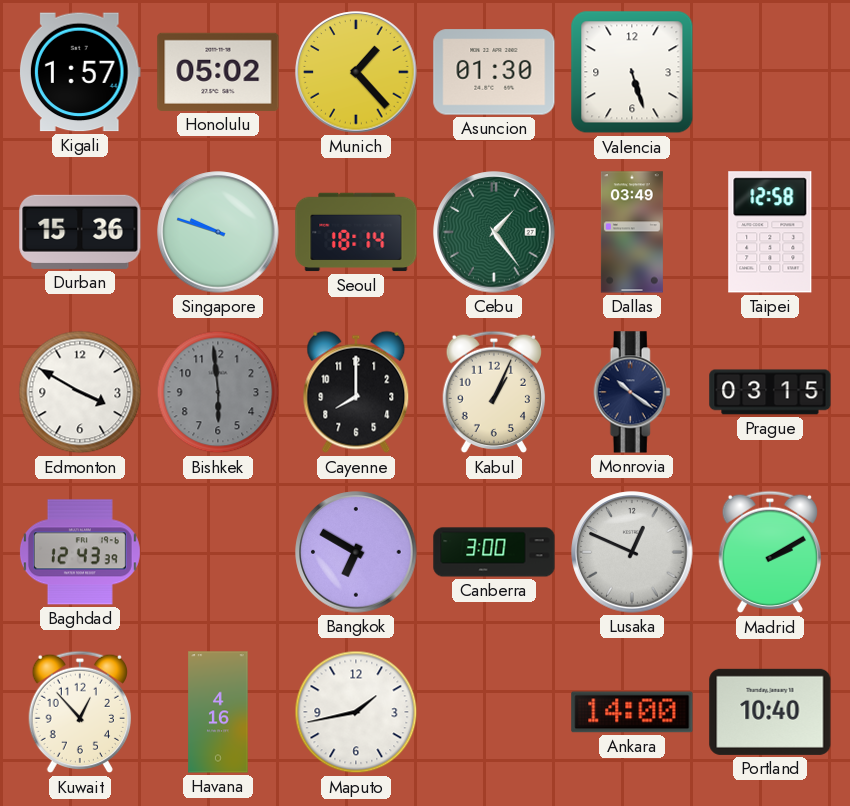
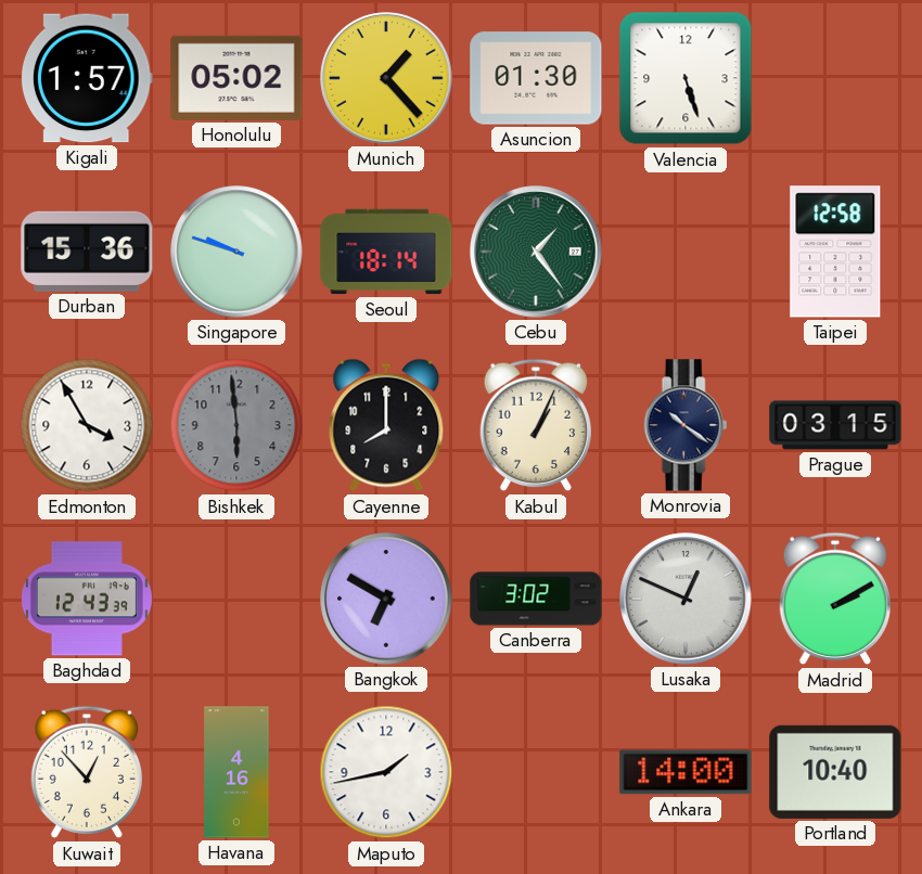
Dallas: 03:49 -> none
Edmonton: 3:50 -> 3:55
Canberra: 3:00 -> 3:02
